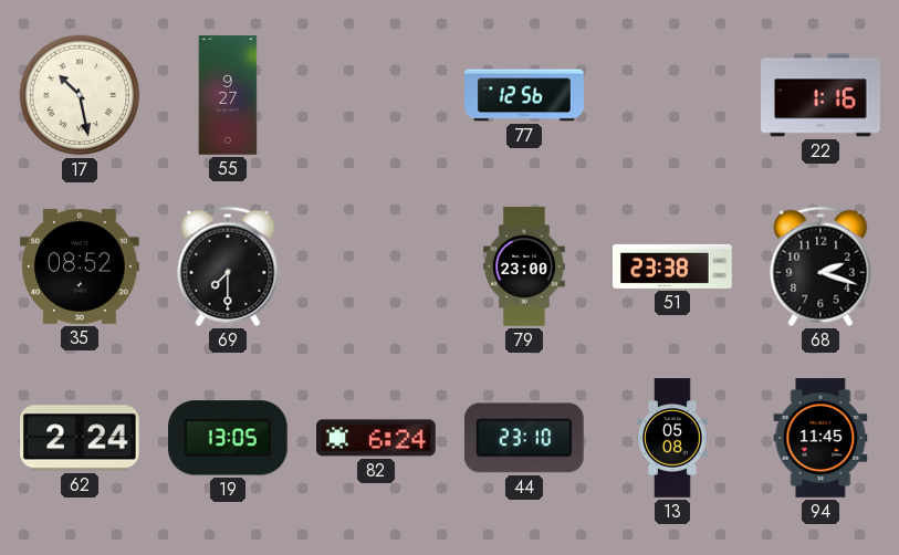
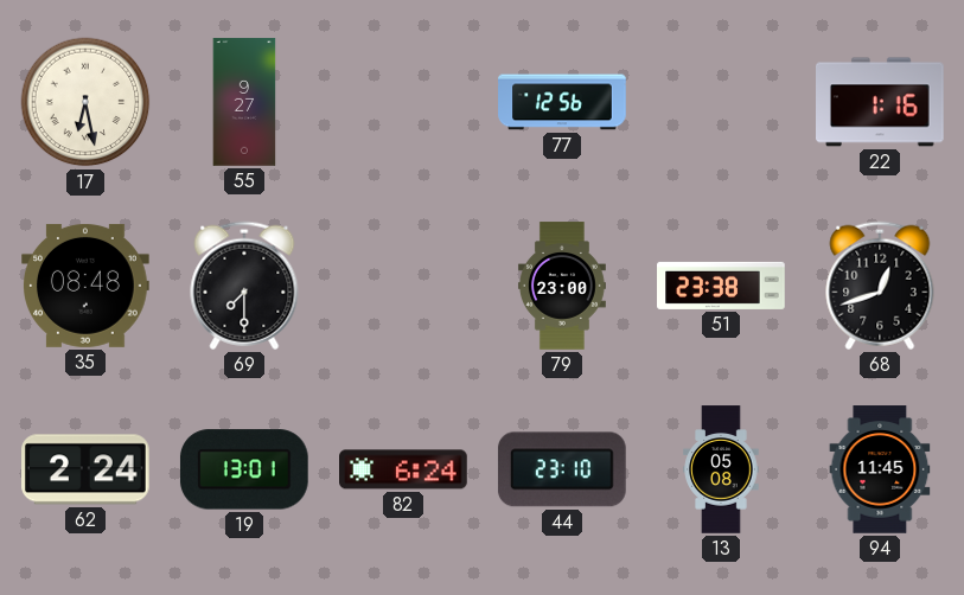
17: 10:28 -> 6:28
35: 08:52 -> 08:48
68: 2:18 -> 12:42
19: 13:05 -> 13:01
